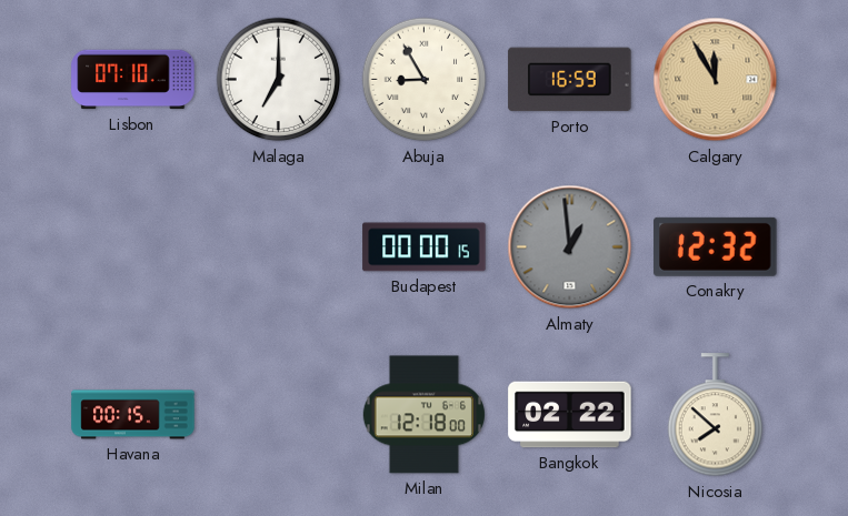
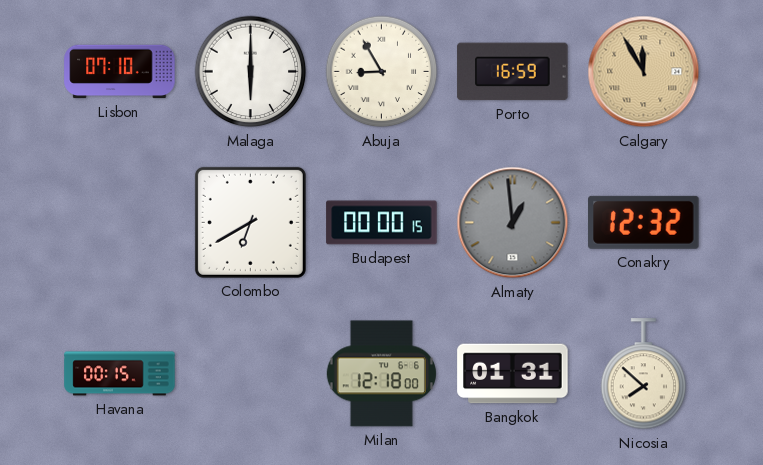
Malaga: 7:00 -> 6:00
Colombo: none -> 6:40
Bangkok: 02:22 -> 01:31
